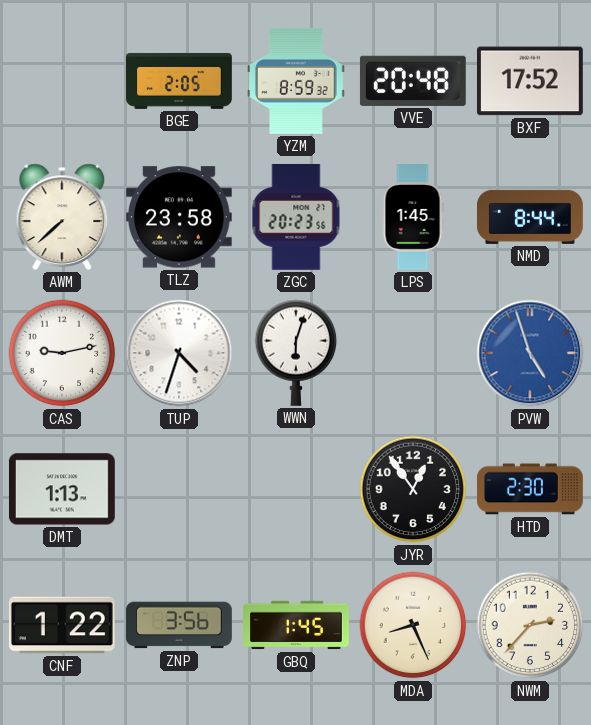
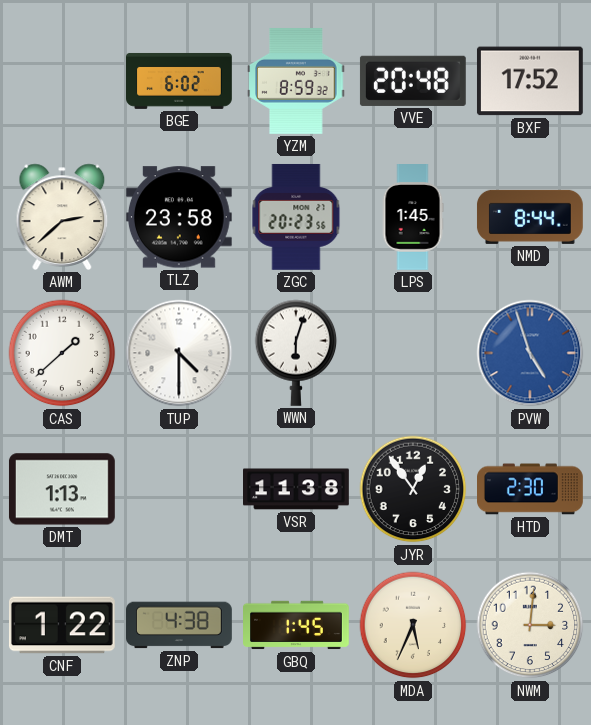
BGE: 2:05 -> 6:02
AWM: 7:38 -> 2:38
CAS: 9:13 -> 1:38
TUP: 4:33 -> 4:30
VSR: none -> 11:38
ZNP: 3:56 -> 4:38
MDA: 8:26 -> 5:34
NWM: 2:37 -> 3:01
